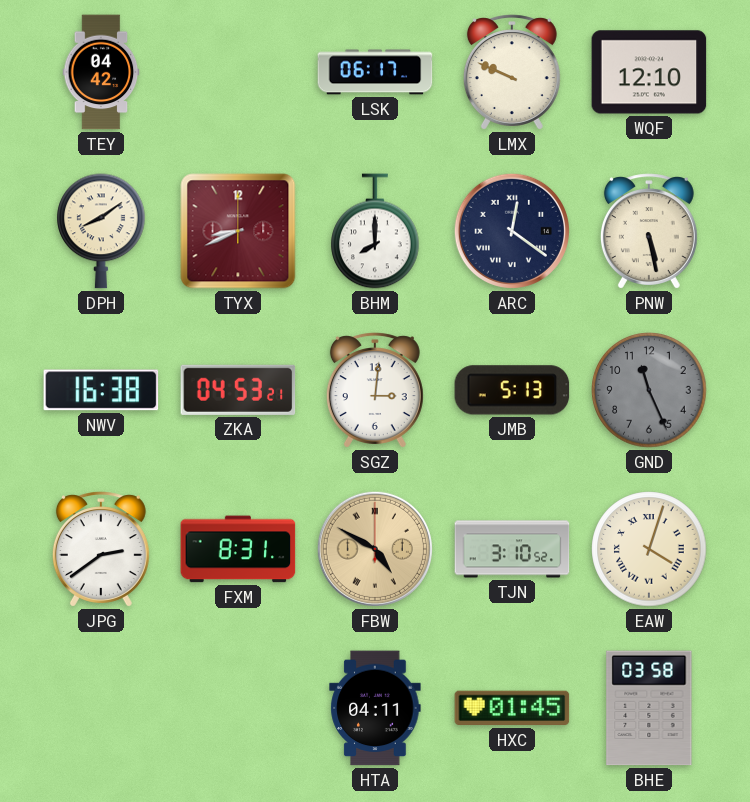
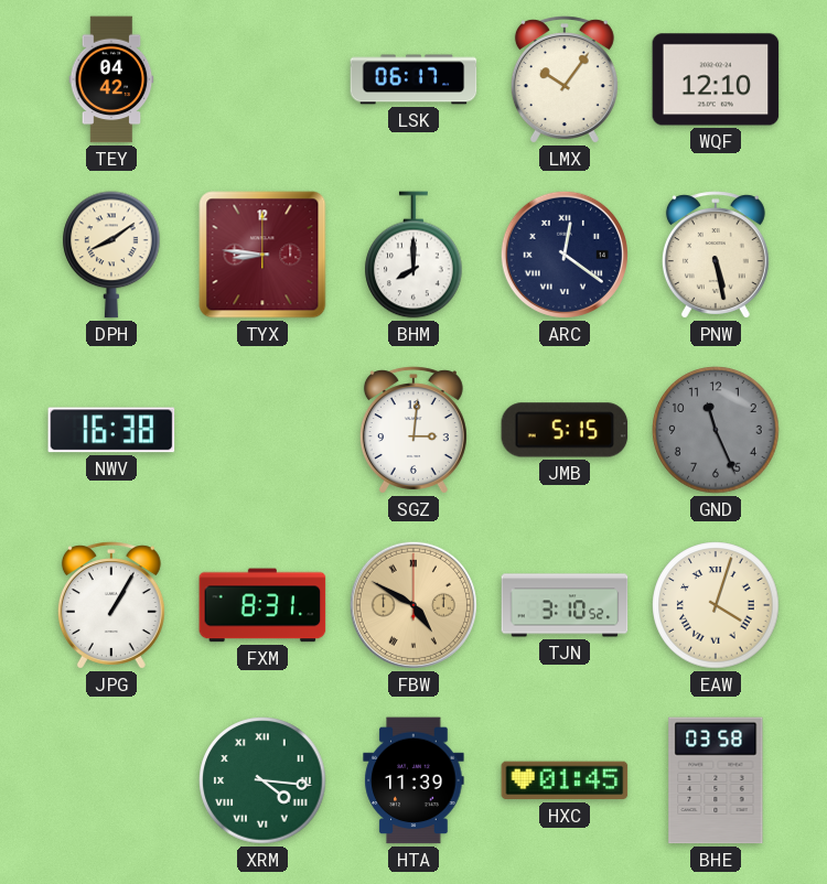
LMX: 9:49 -> 10:06
TYX: 8:41 -> 8:46
ZKA: 04:53 -> none
JMB: 5:13 -> 5:15
JPG: 2:39 -> 1:05
XRM: none -> 4:16
HTA: 04:11 -> 11:39
